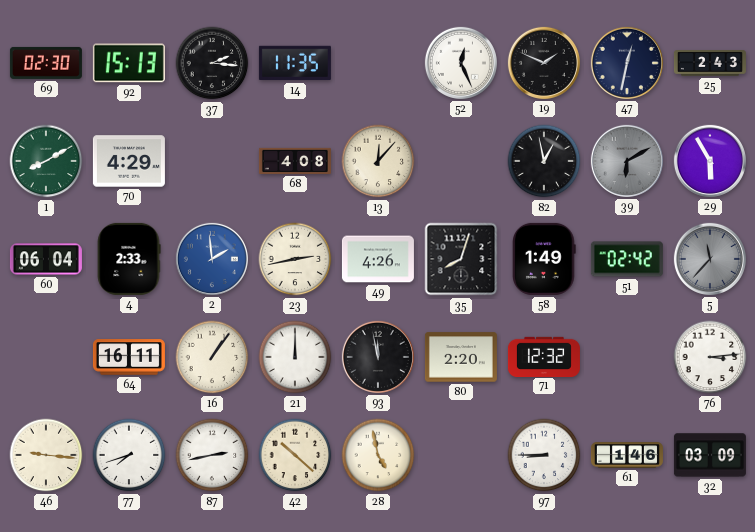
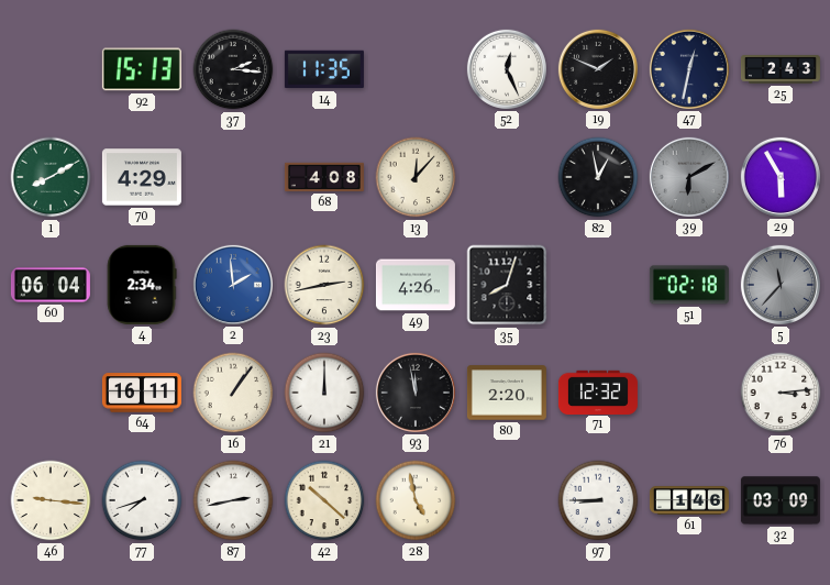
69: 02:30 -> none
4: 2:33 -> 2:34
58: 1:49 -> none
51: 02:42 -> 02:18
